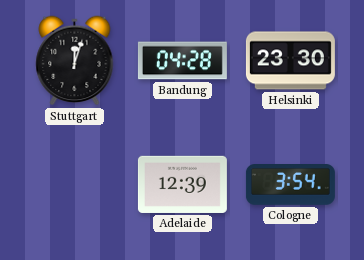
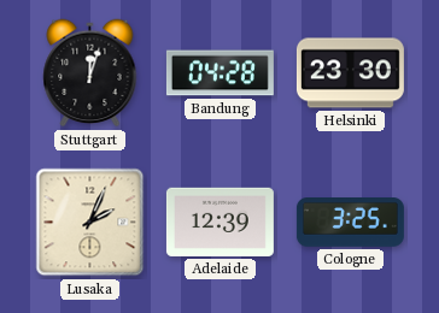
Lusaka: none -> 2:04
Cologne: 3:54 -> 3:25
